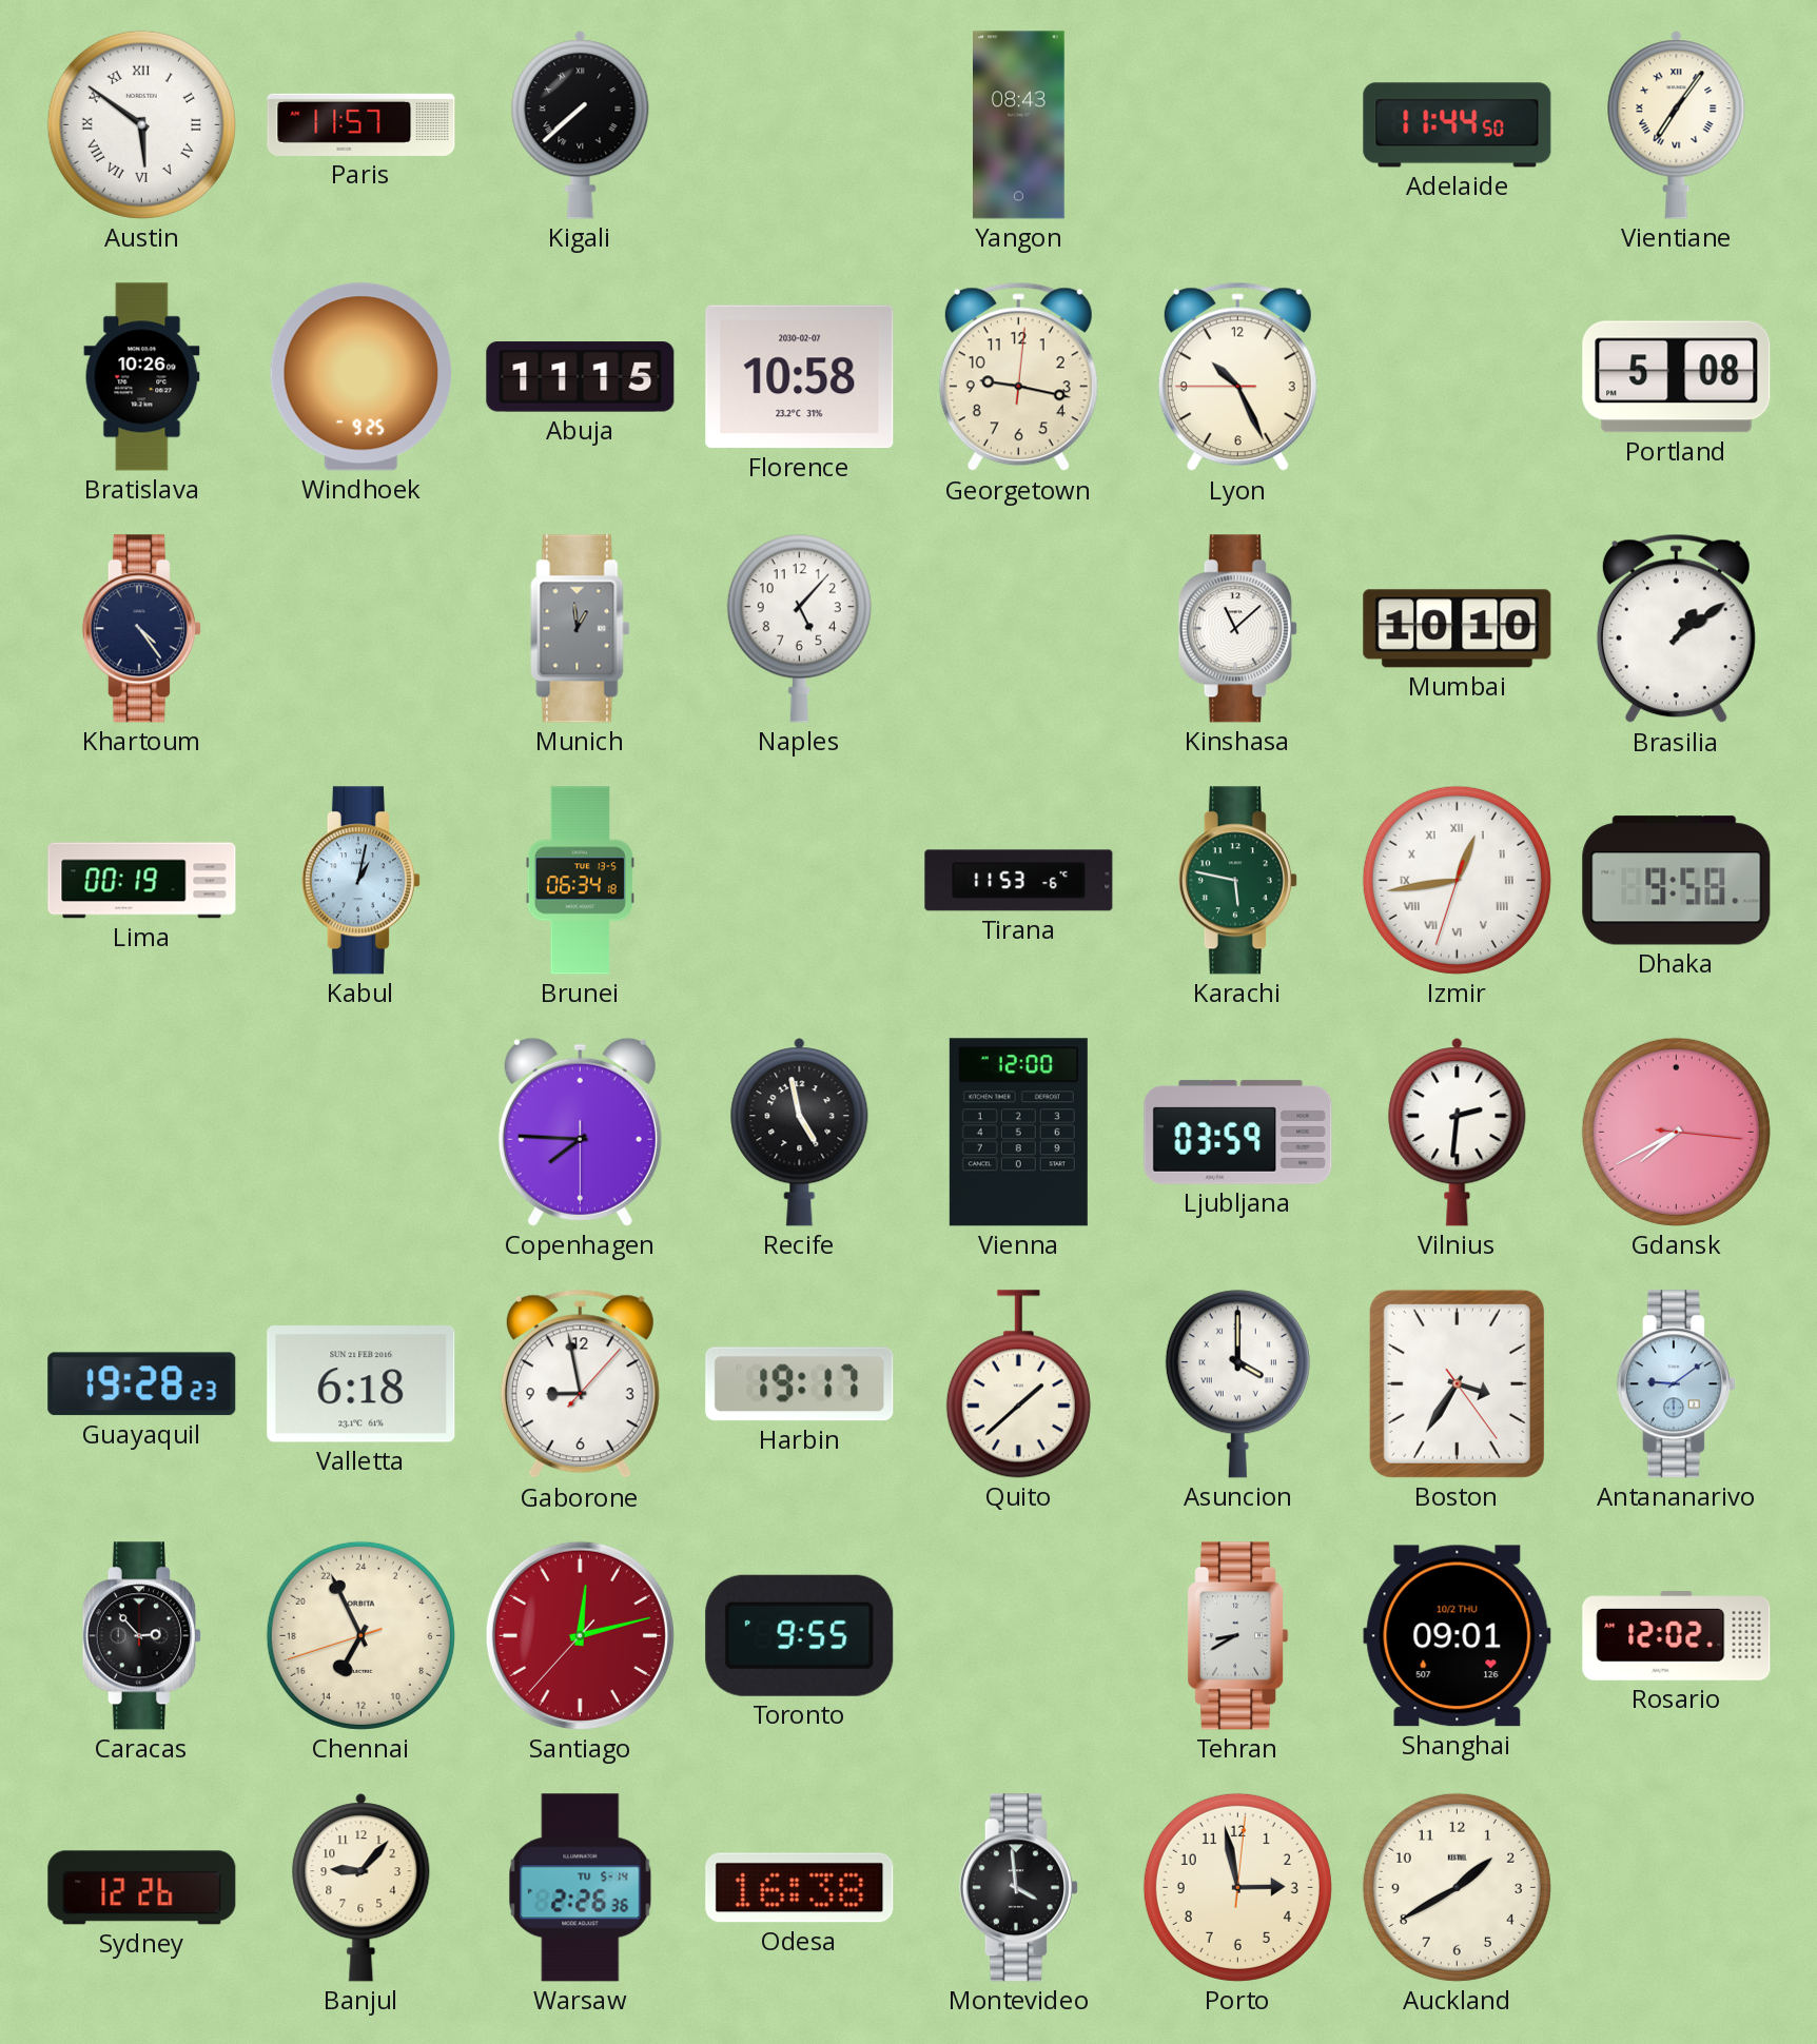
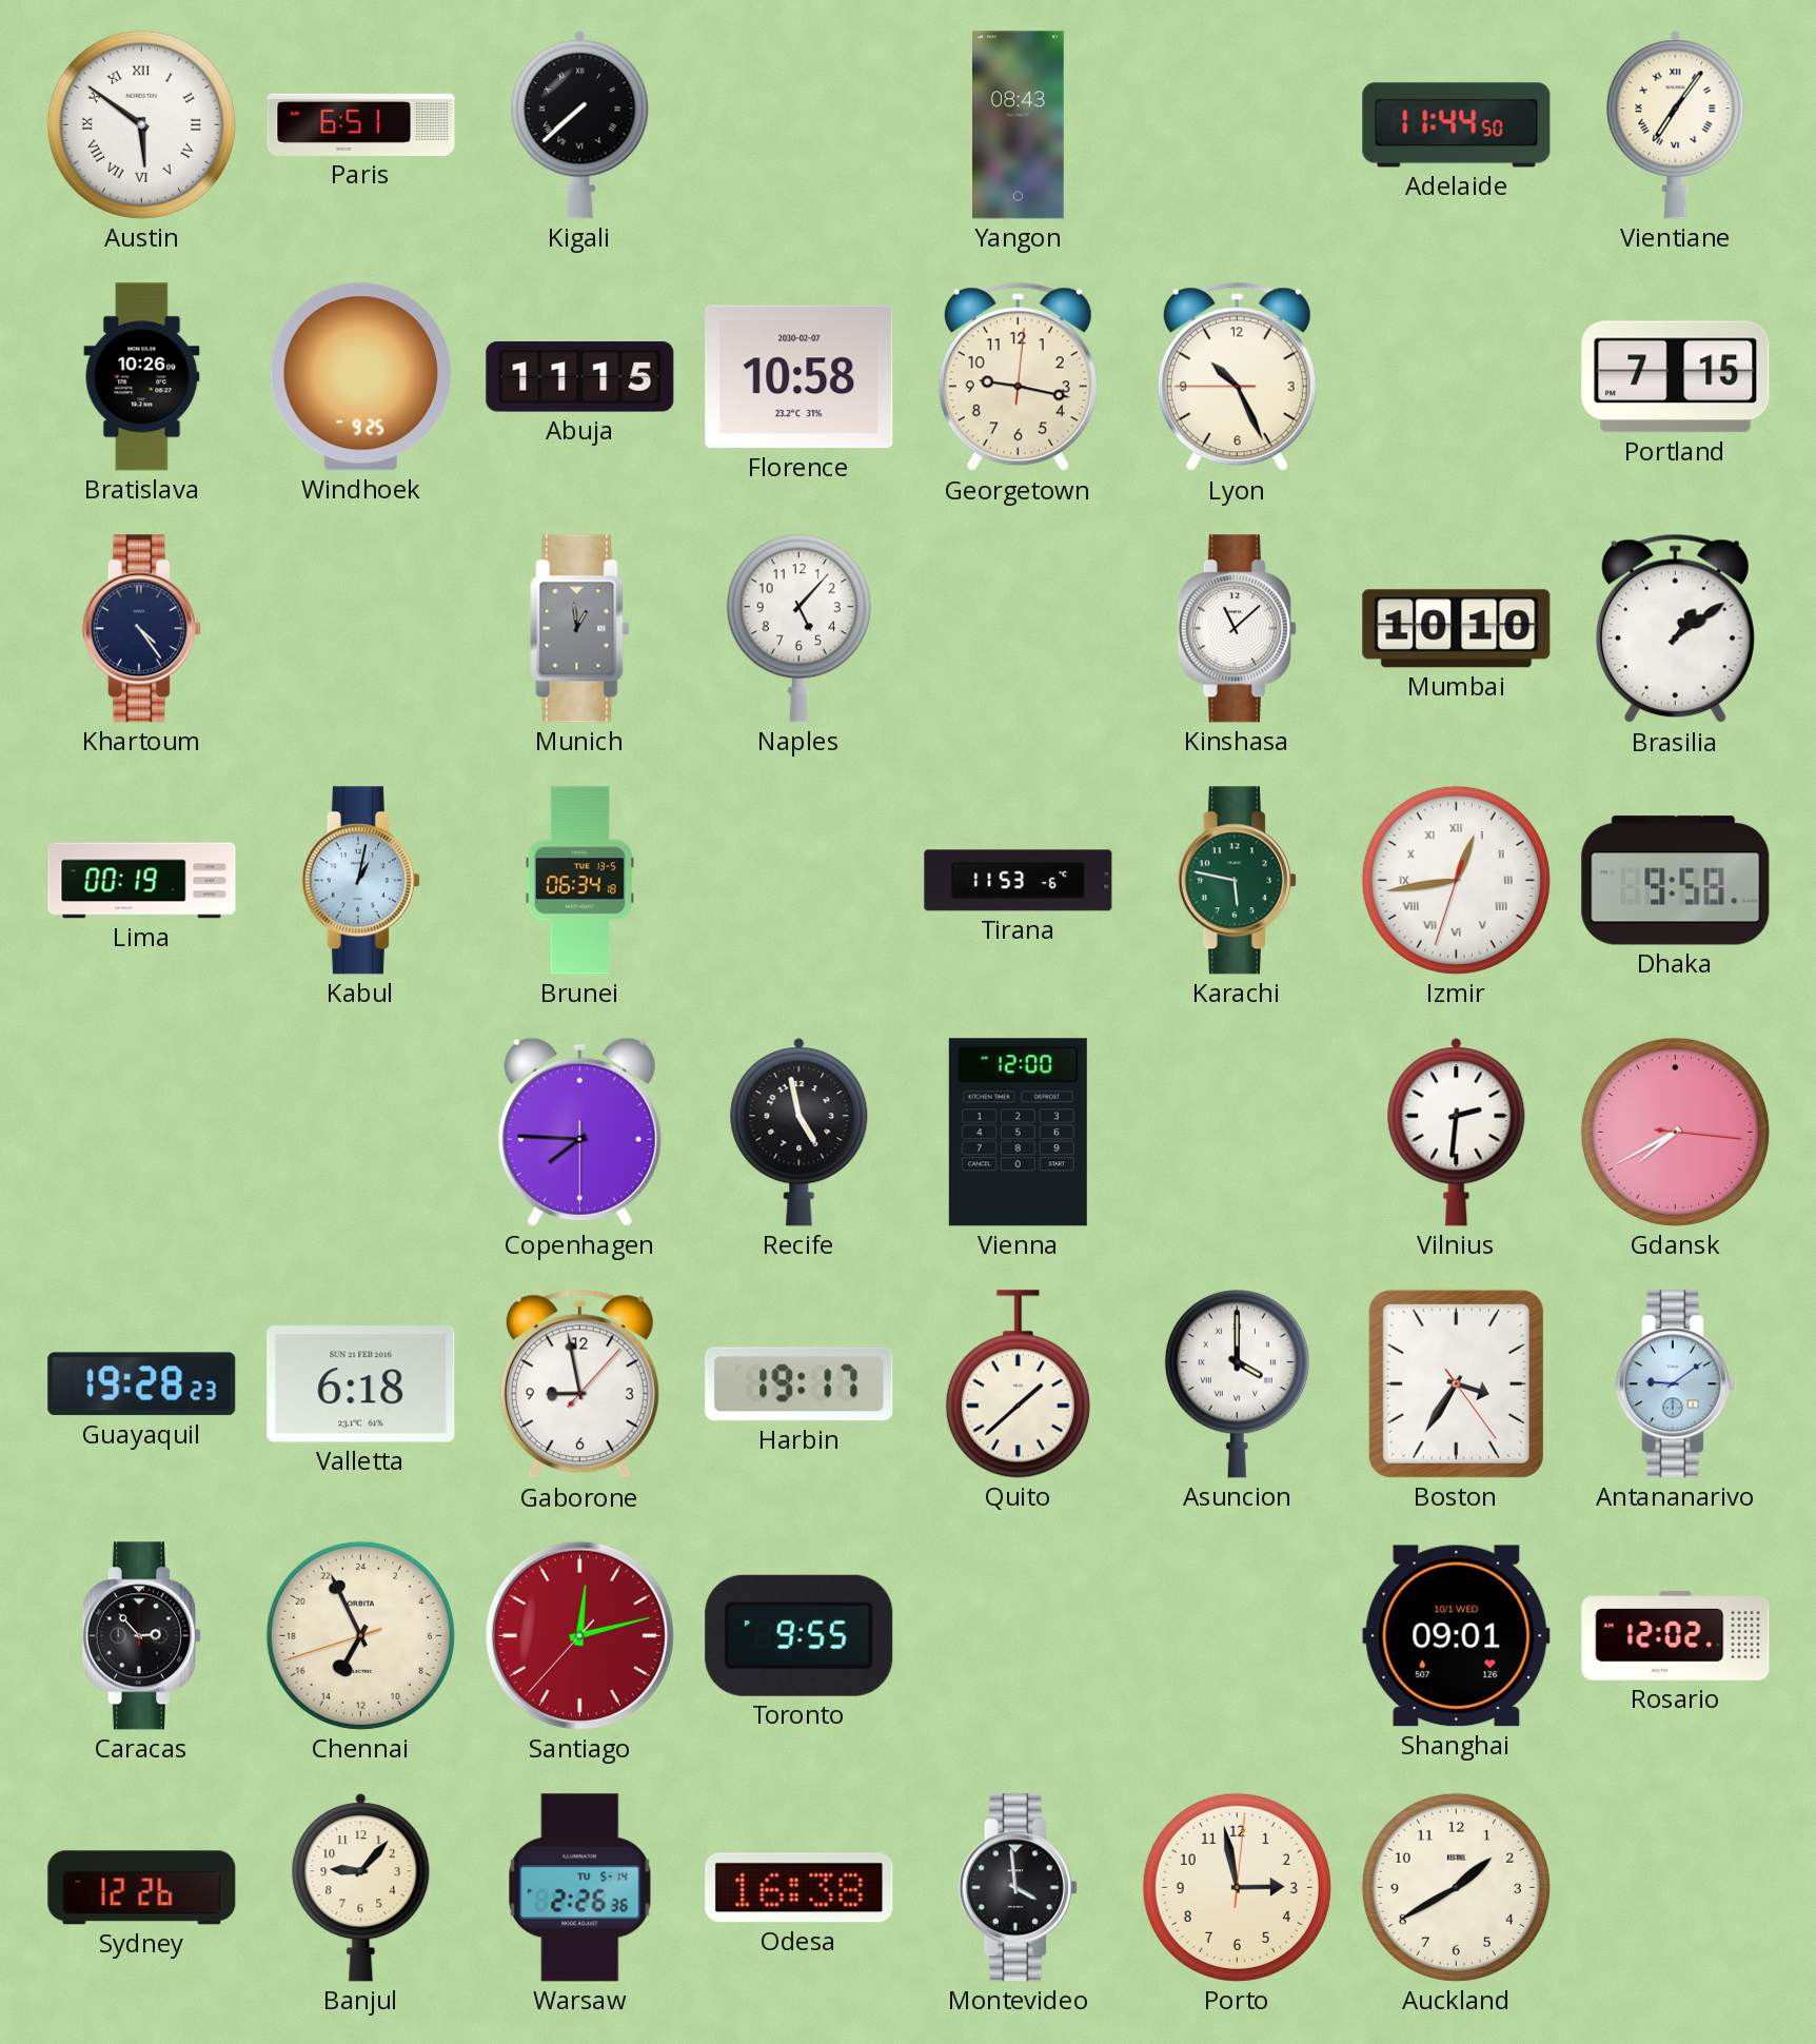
Paris: 11:57 -> 6:51
Portland: 5:08 -> 7:15
Ljubljana: 03:59 -> none
Tehran: 8:40 -> none
Shanghai date: 10/2 THU -> 10/1 WED
